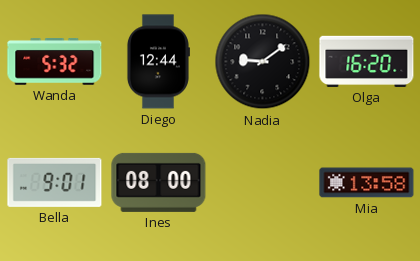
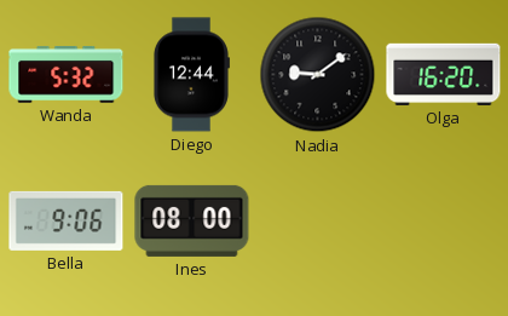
Bella: 9:01 -> 9:06
Mia: 13:58 -> none
